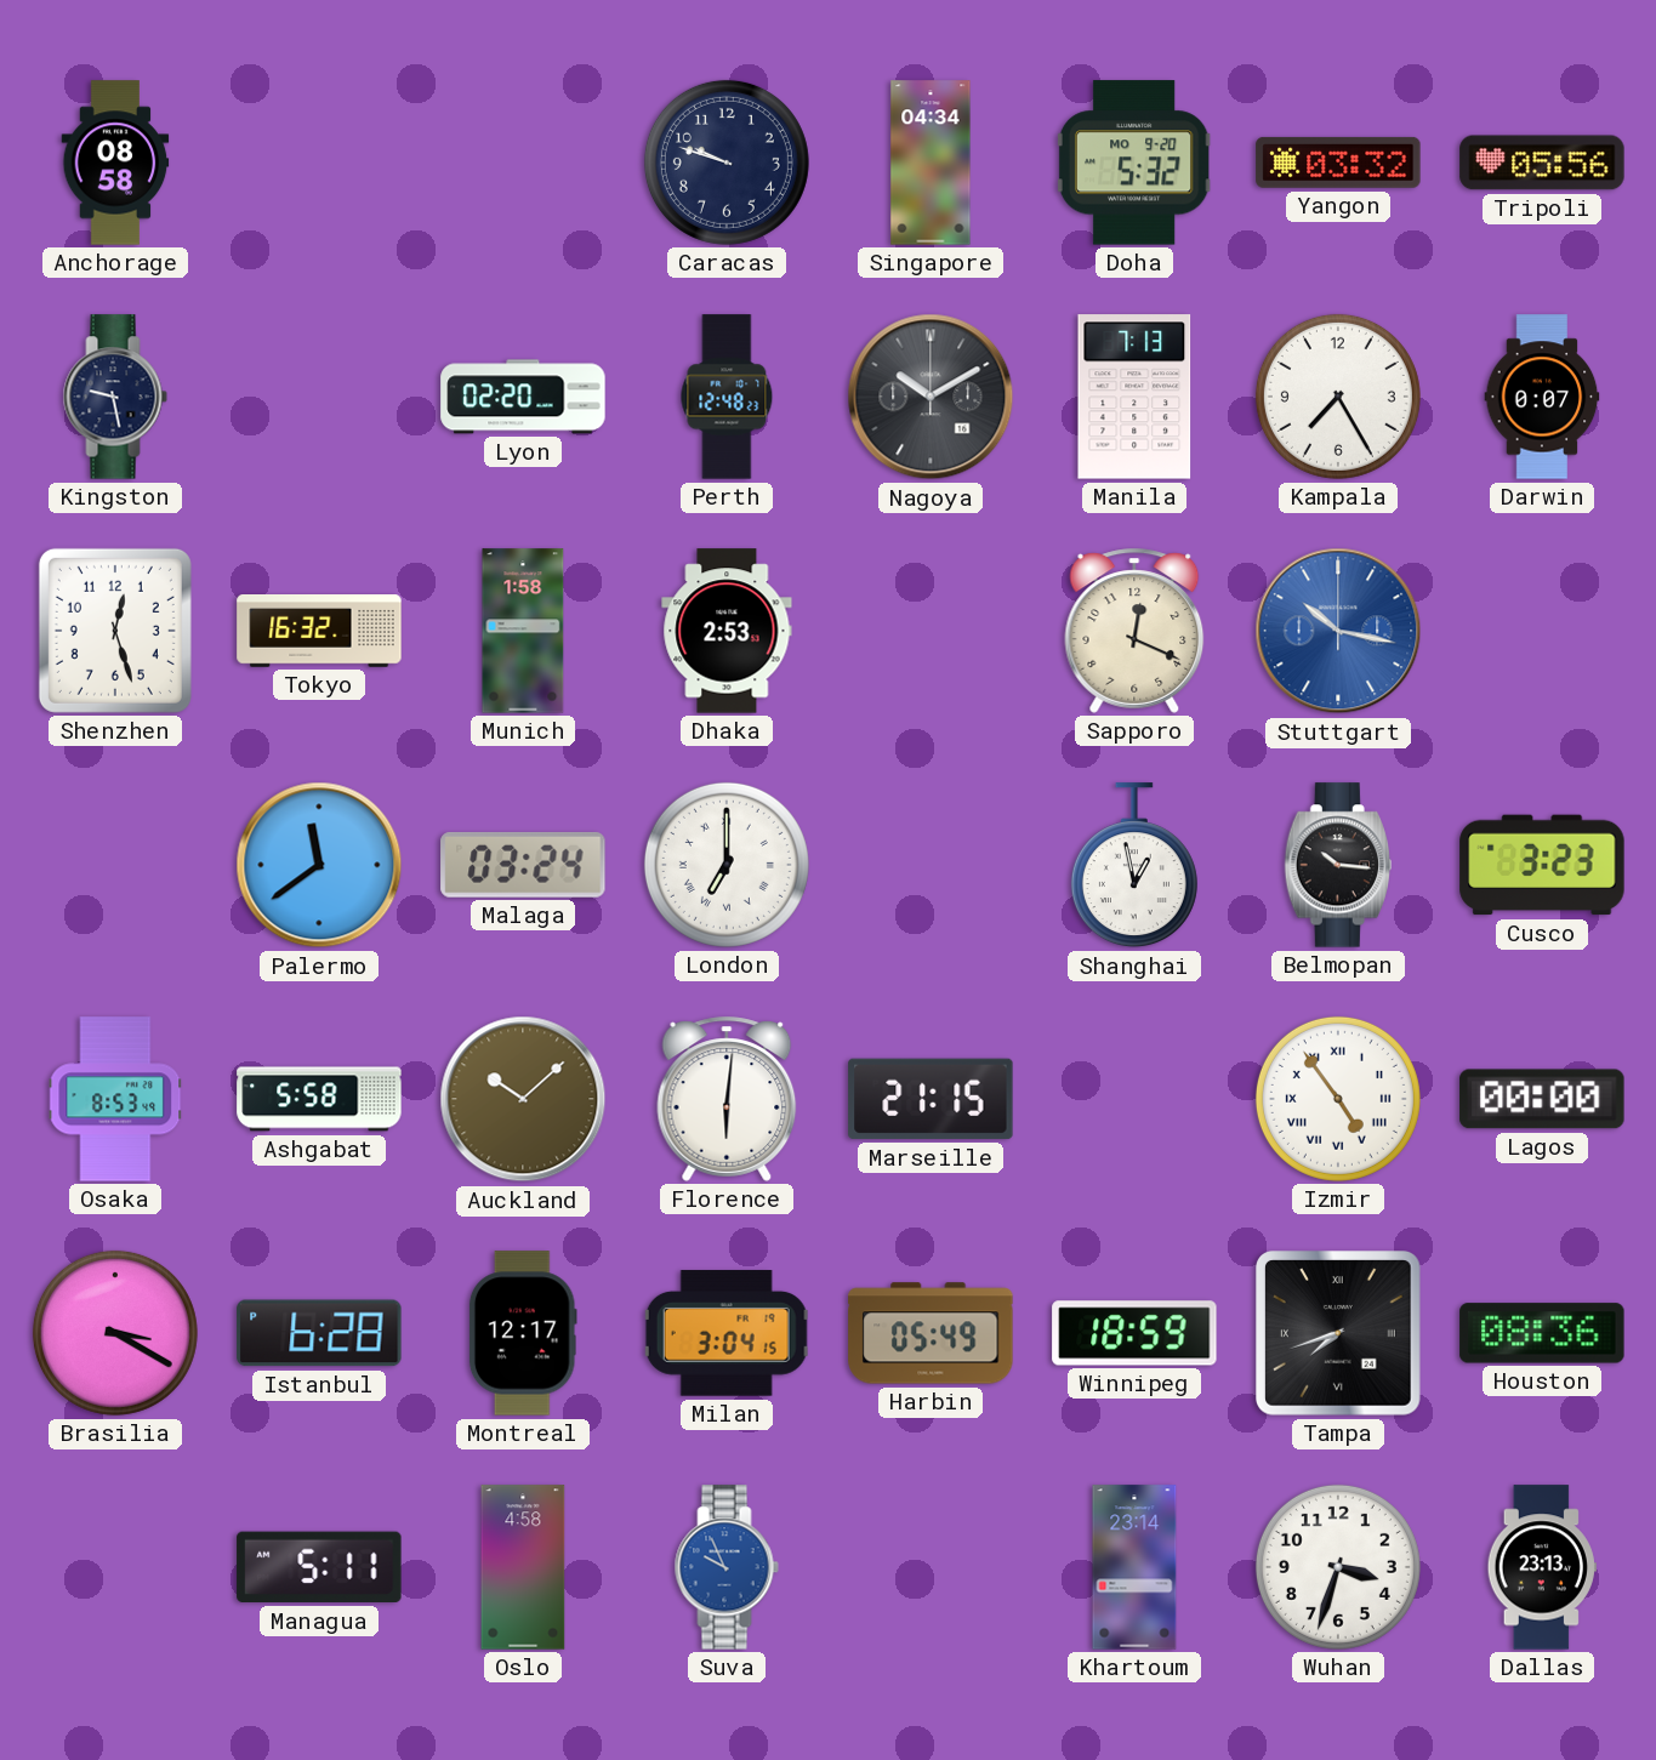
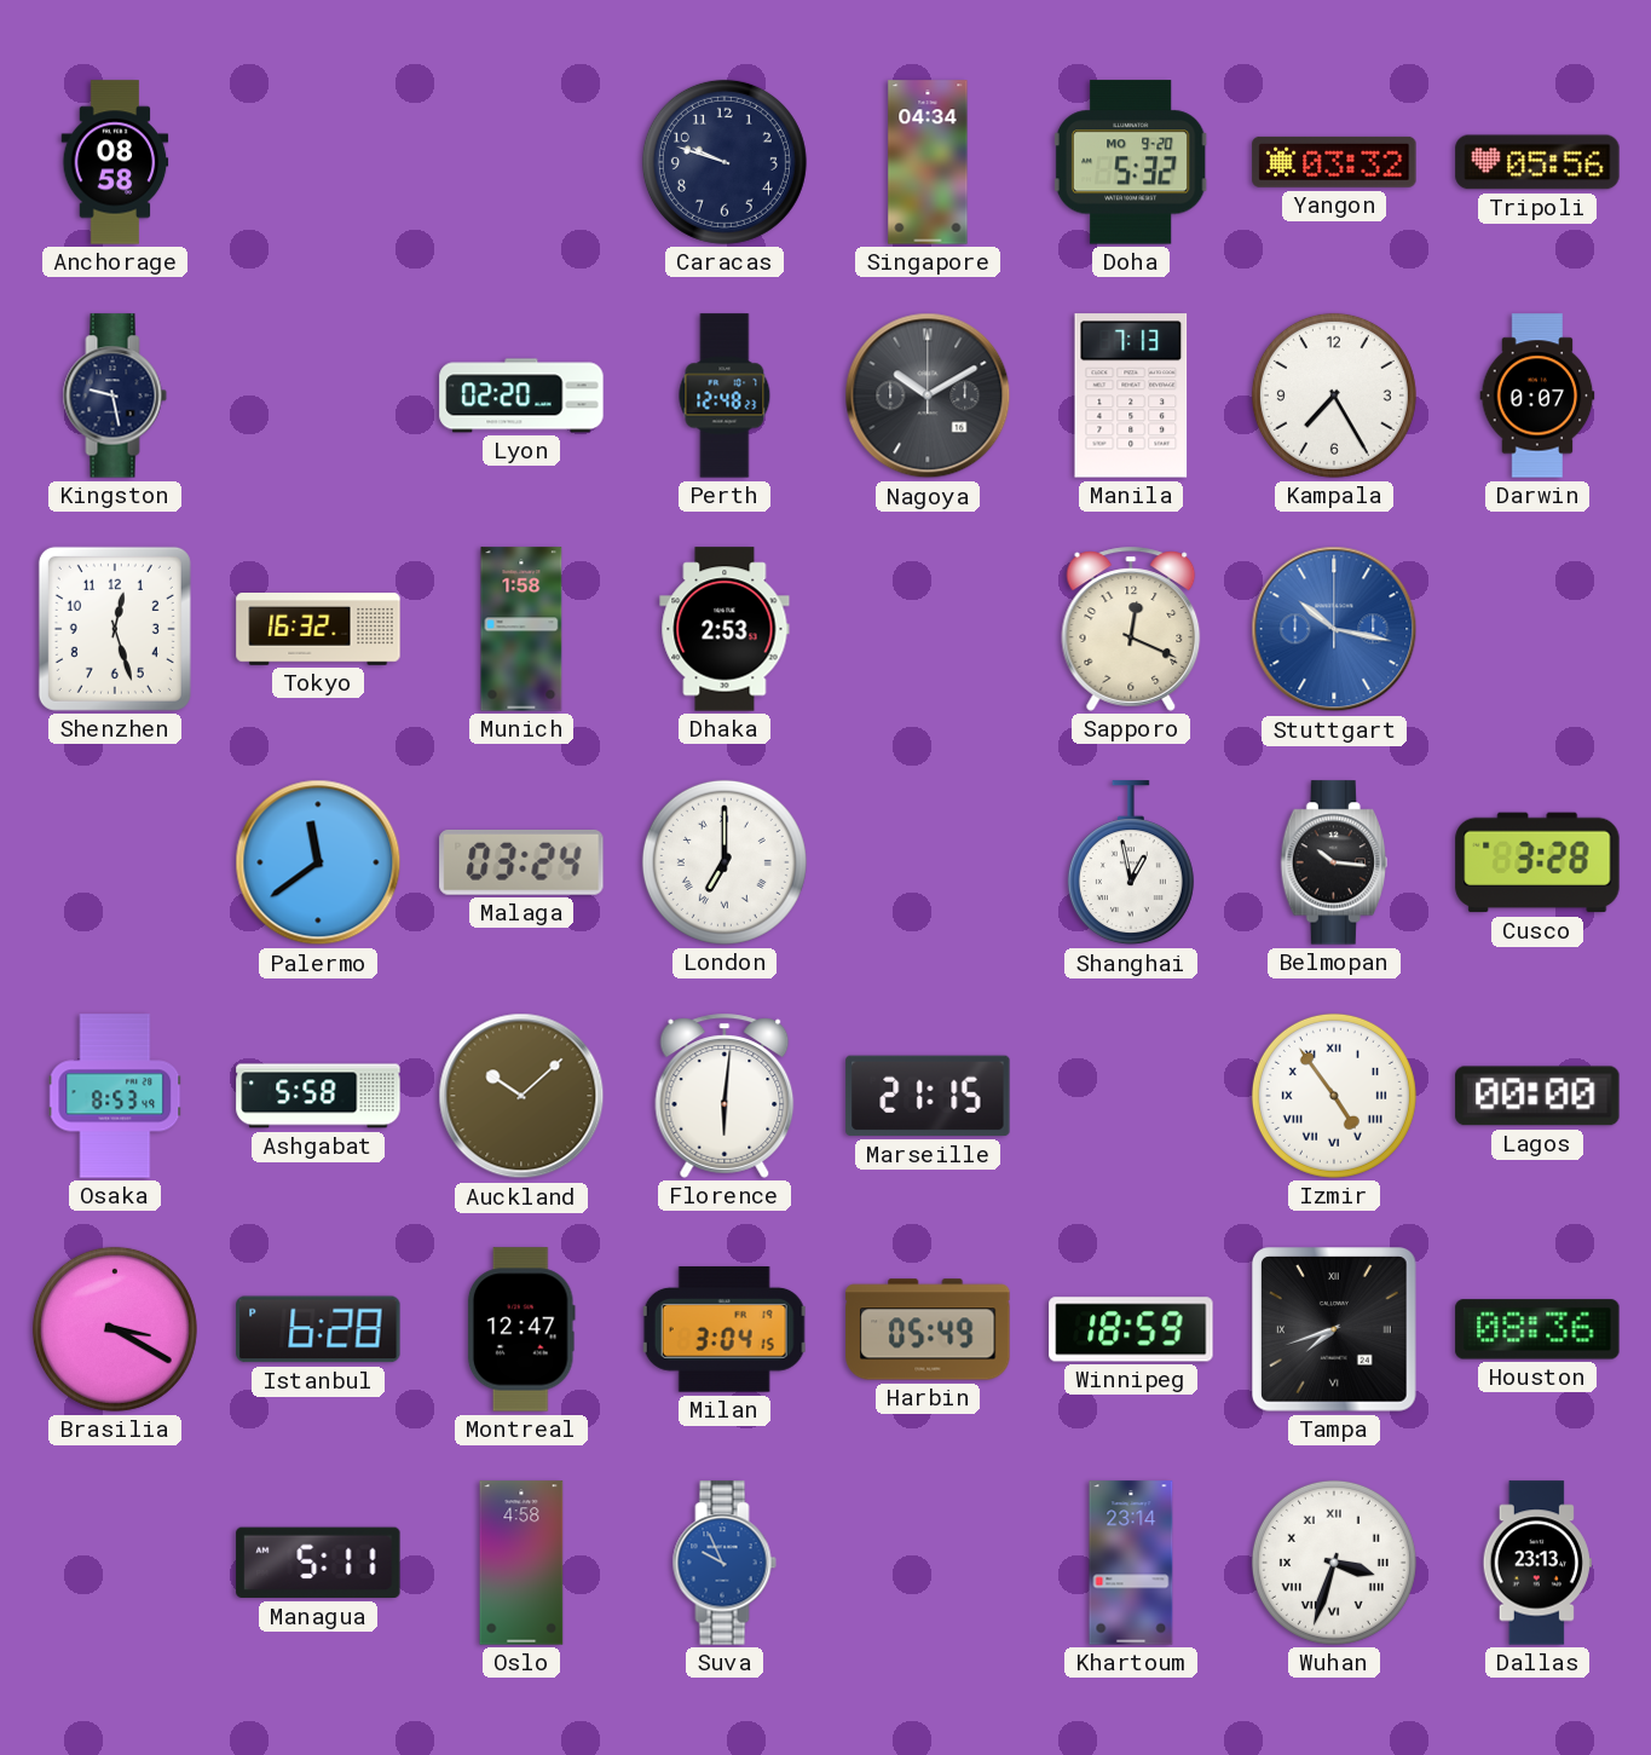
Cusco: 3:23 -> 3:28
Montreal: 12:17 -> 12:47
Wuhan numerals: Arabic -> Roman
